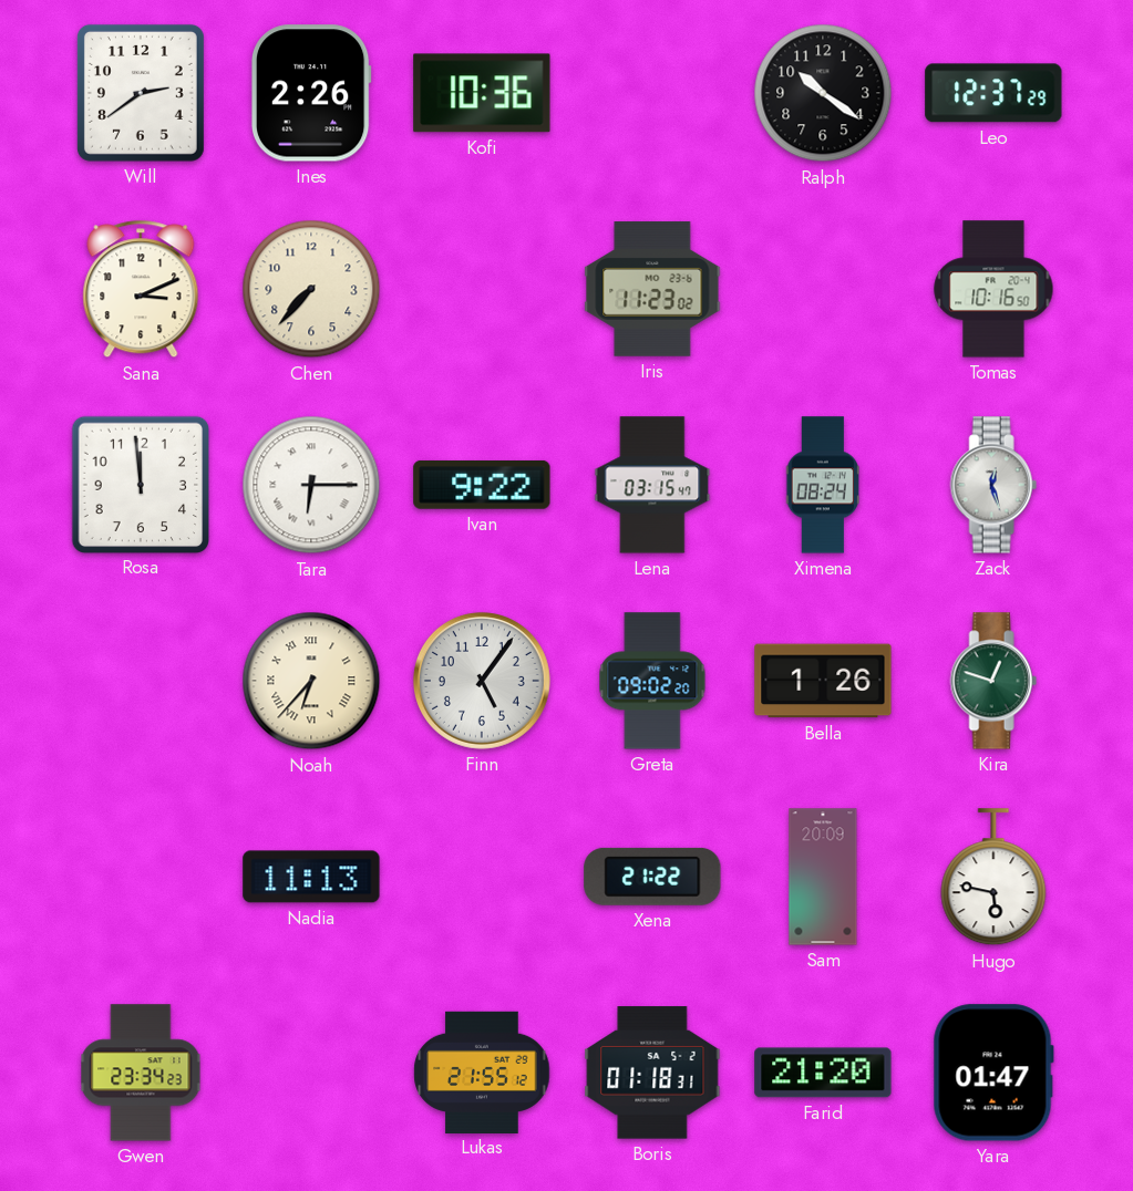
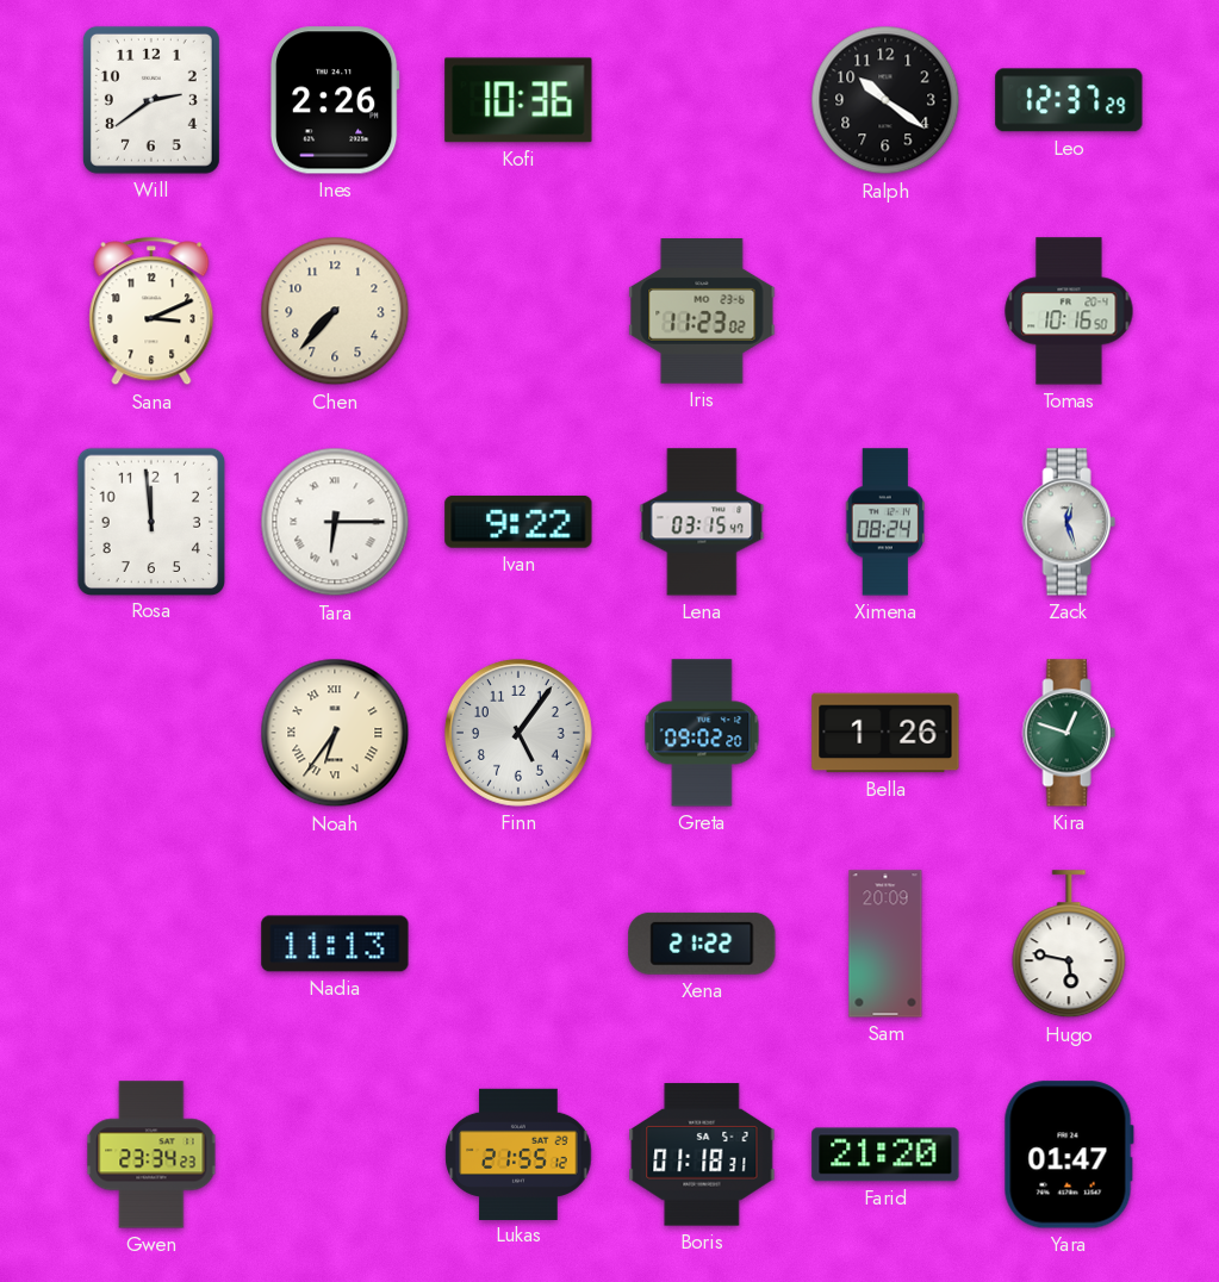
Noah: 6:37 -> 6:36
